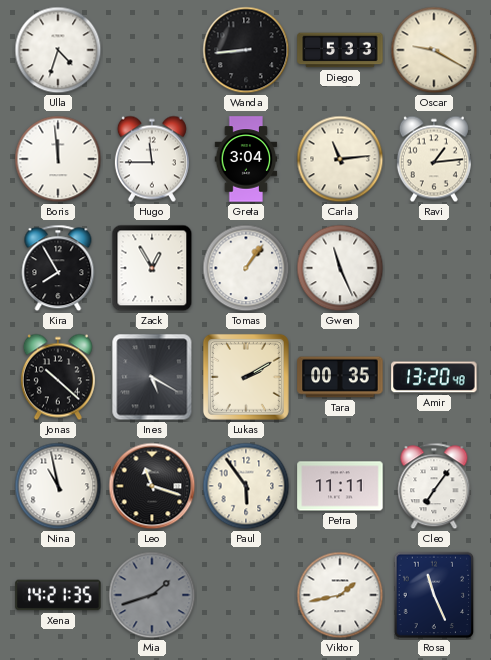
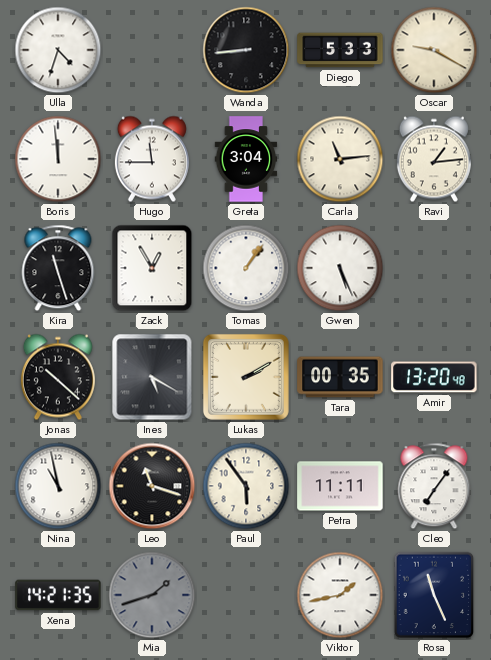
Kira: 7:55 -> 11:27
Gwen: 11:26 -> 5:26
